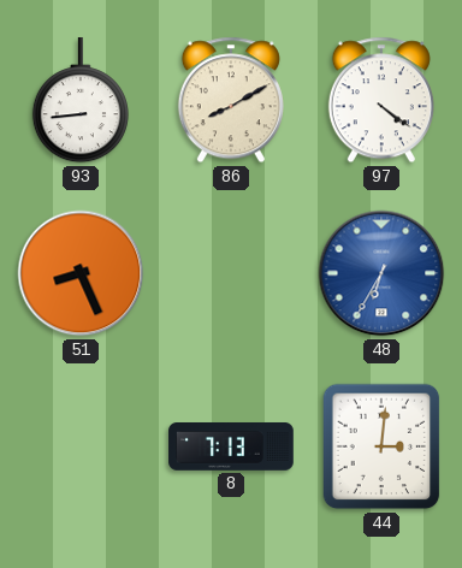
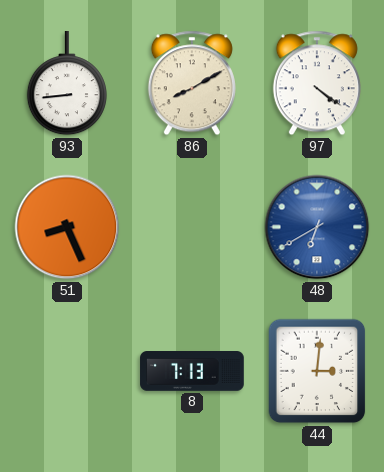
48: 6:35 -> 6:40
